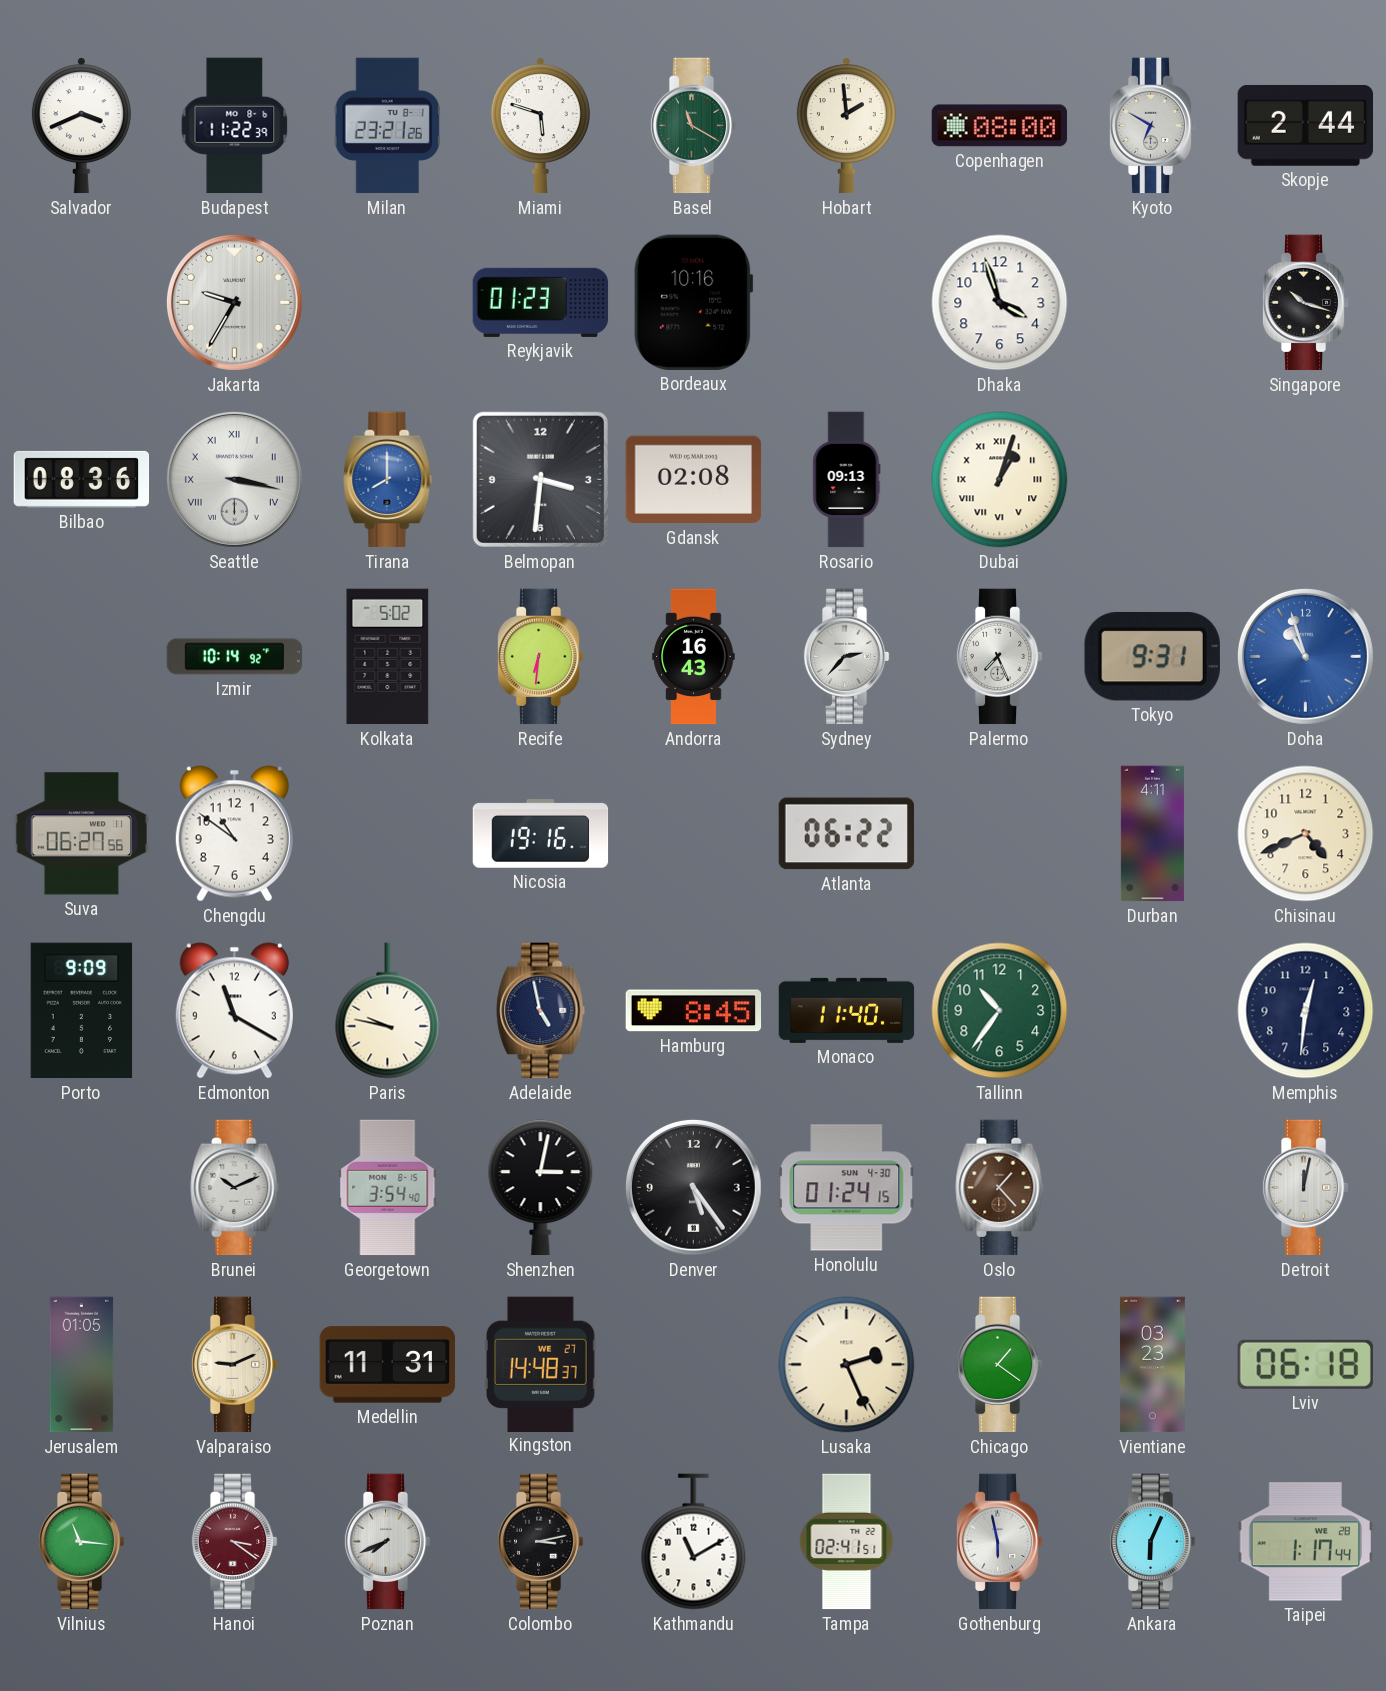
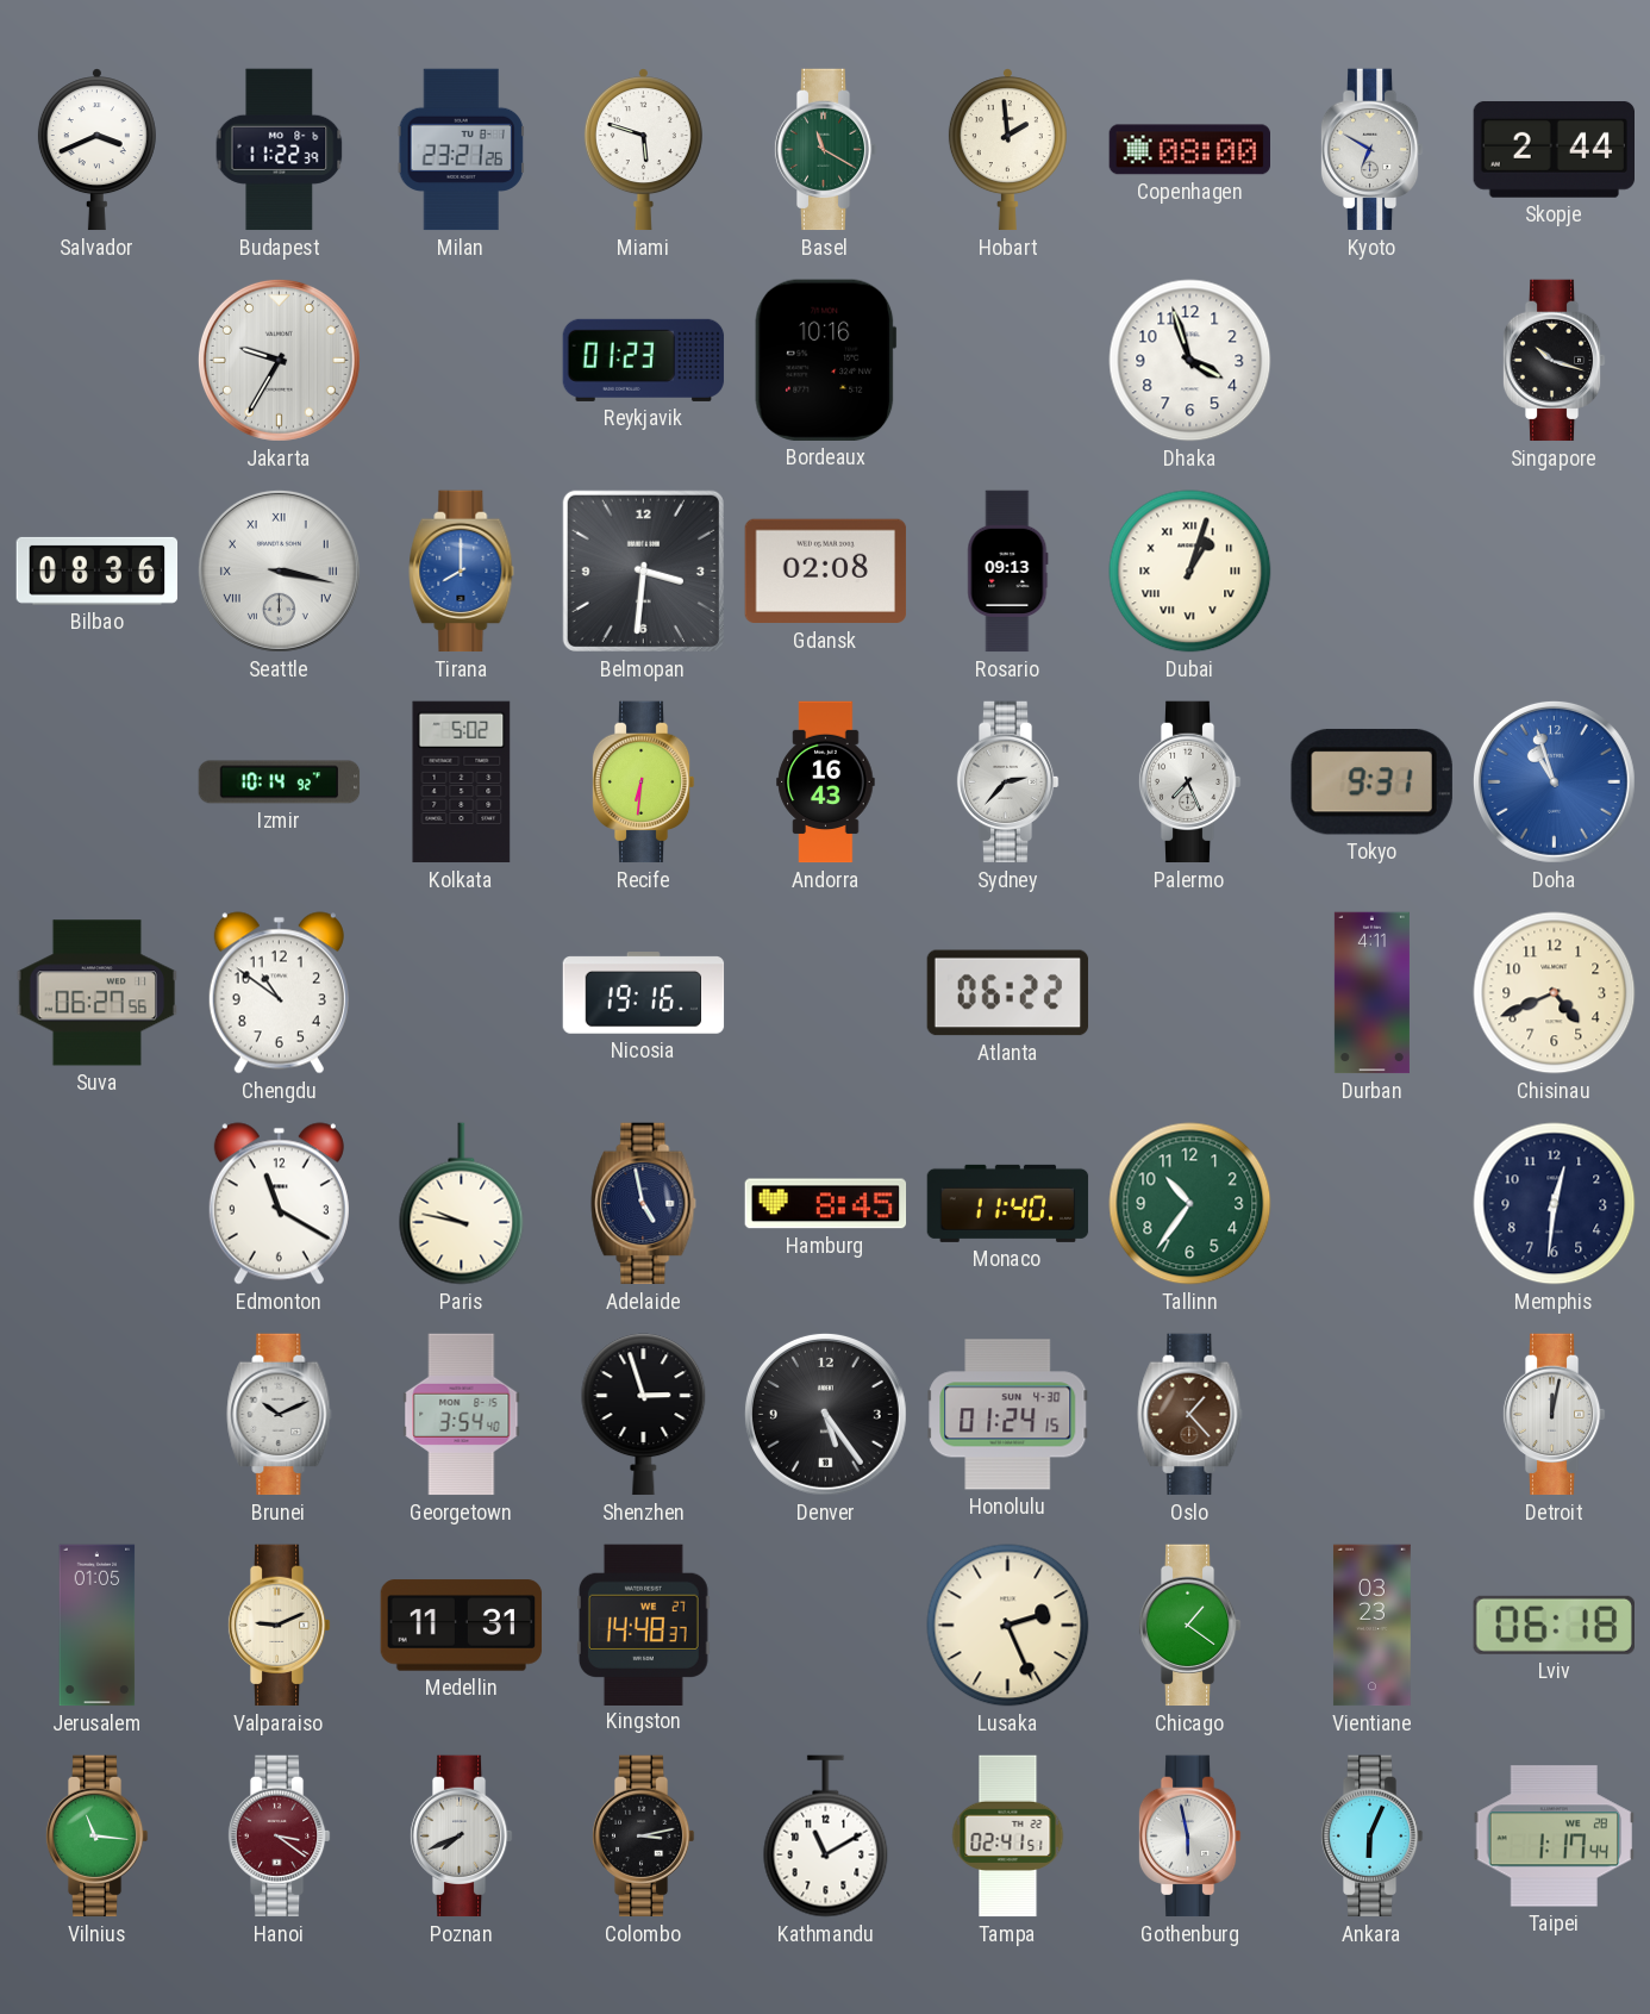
Porto: 9:09 -> none
Shenzhen: 3:02 -> 2:57
